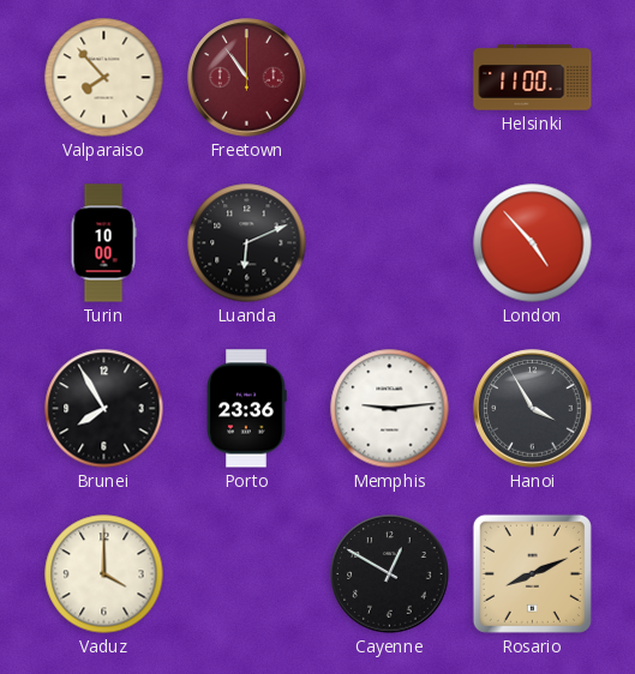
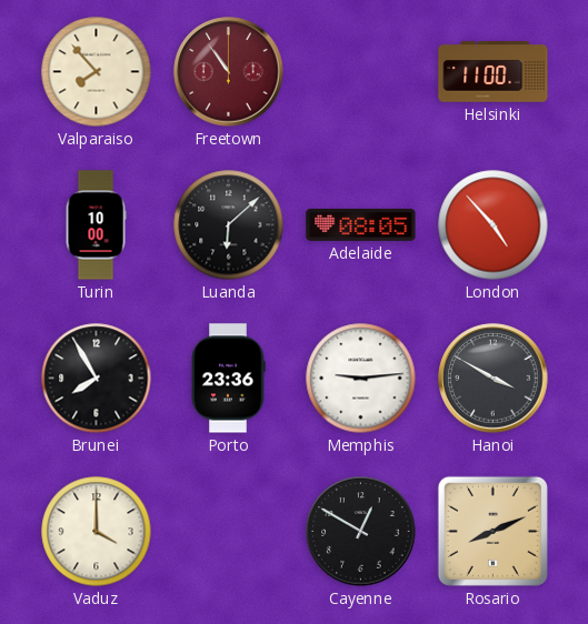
Luanda: 6:11 -> 6:08
Adelaide: none -> 08:05
Hanoi: 3:55 -> 3:50
